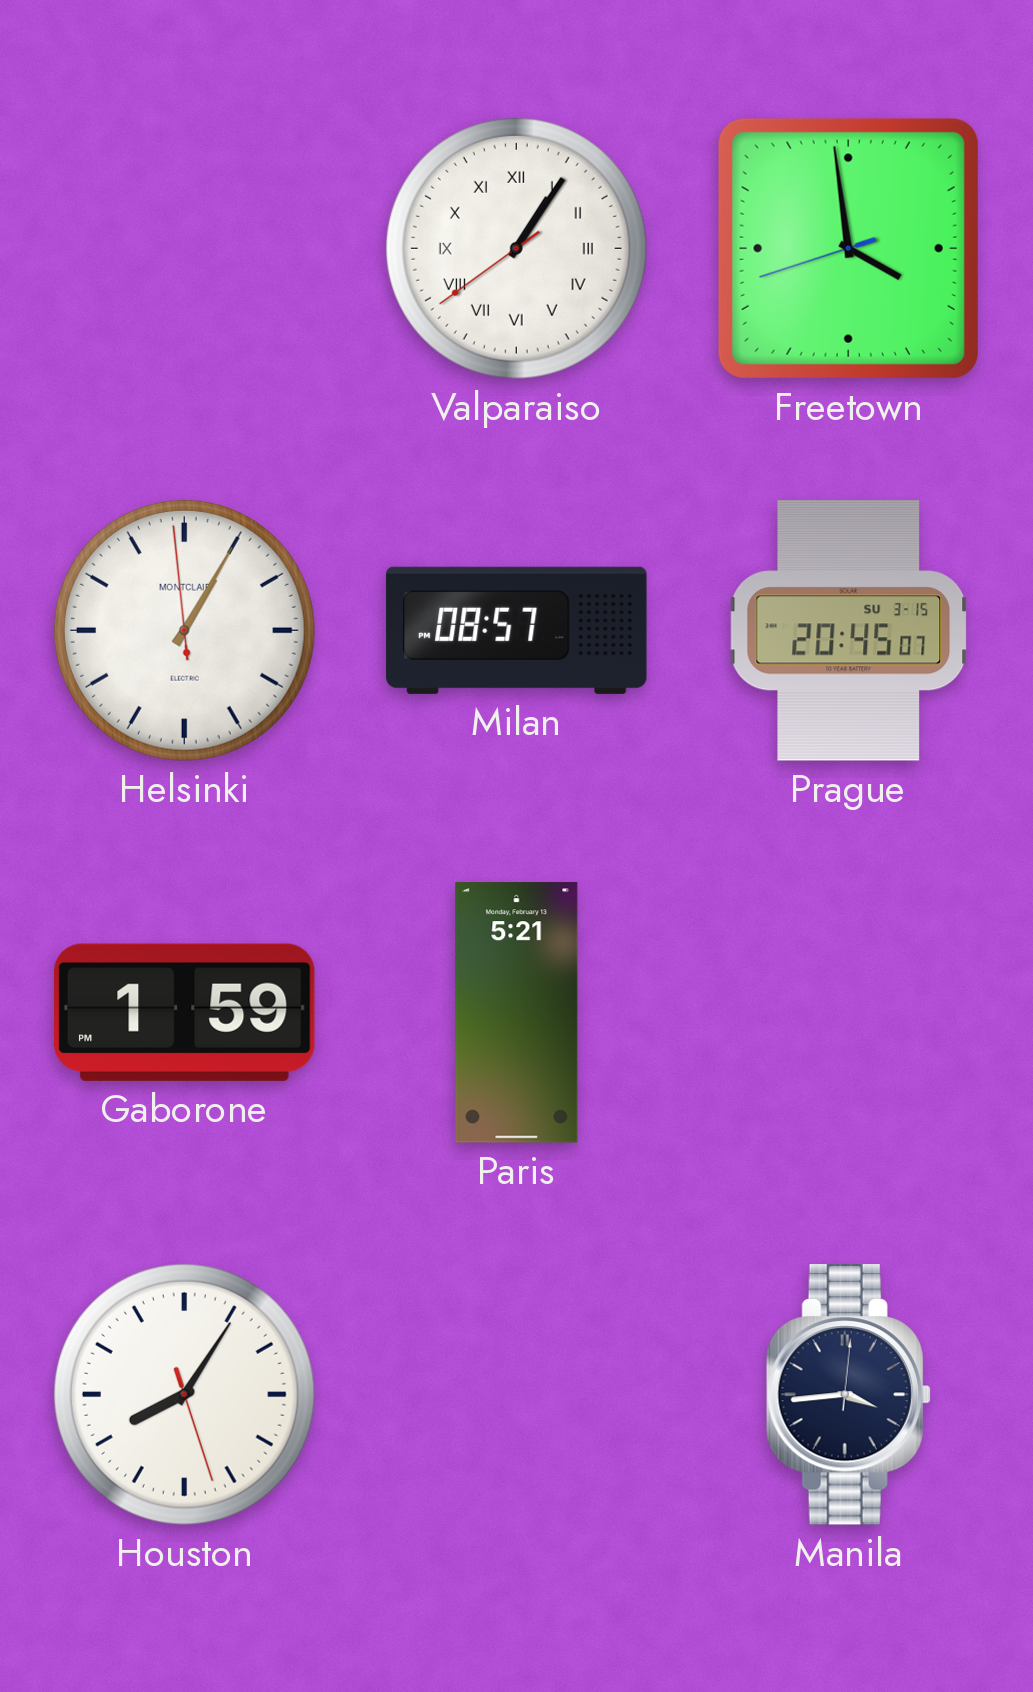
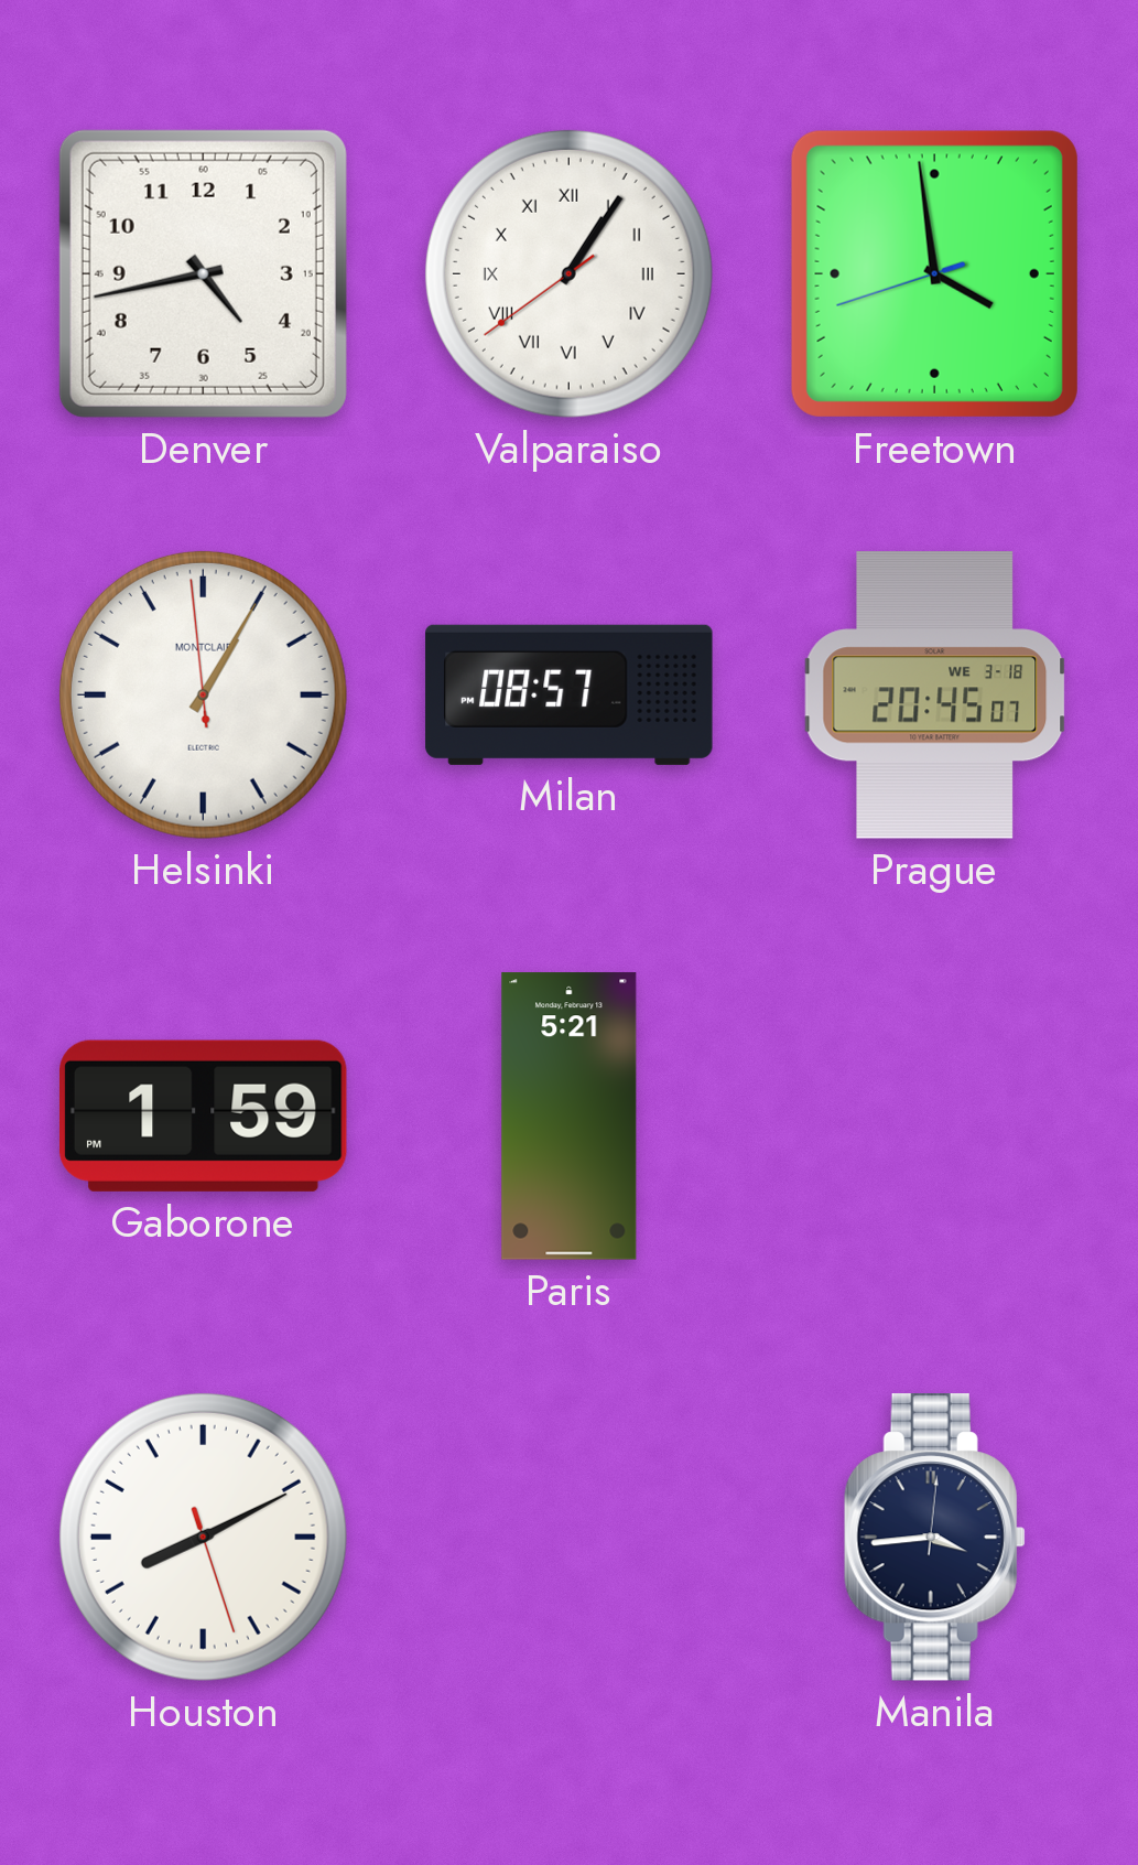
Denver: none -> 4:43
Prague date: SU 3-15 -> WE 3-18
Houston: 8:05 -> 8:10
